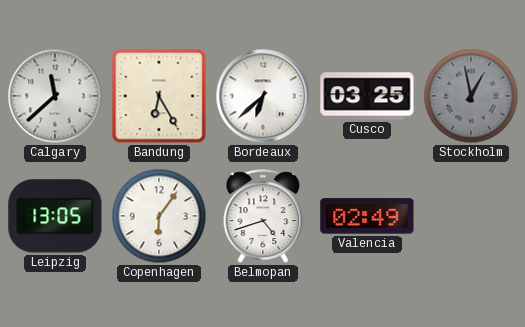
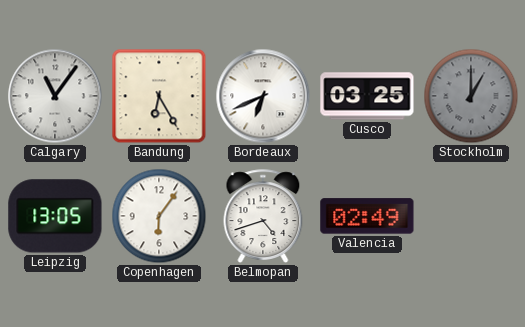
Calgary: 11:38 -> 11:06
Bordeaux: 6:38 -> 6:41
Stockholm: 12:58 -> 1:00
